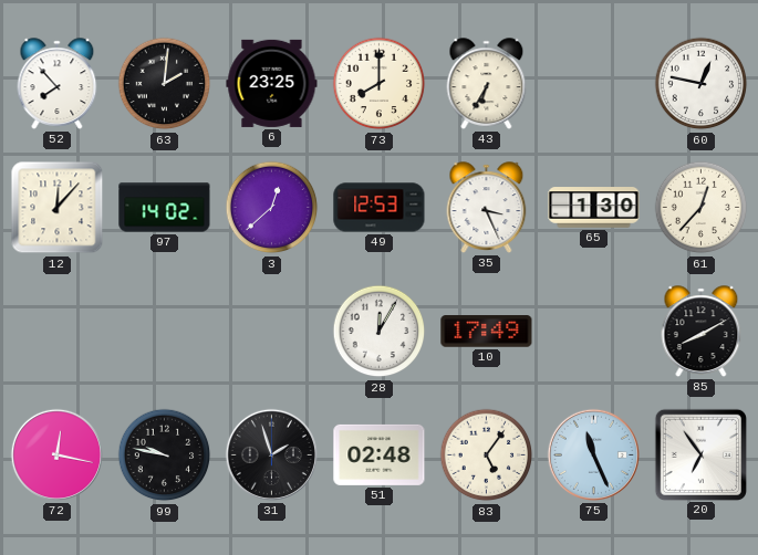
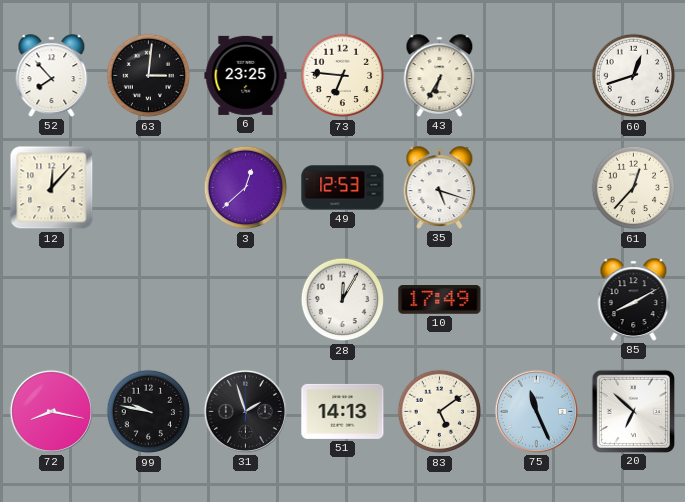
63: 2:01 -> 3:01
73: 8:00 -> 6:46
60: 12:47 -> 12:42
97: 14:02 -> none
35: 3:26 -> 5:18
65: 1:30 -> none
72: 12:17 -> 8:17
51: 02:48 -> 14:13
83: 5:06 -> 5:09
20: 6:54 -> 6:52
